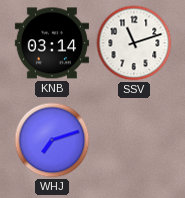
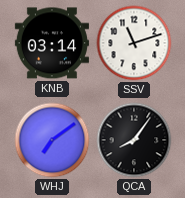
WHJ: 7:12 -> 7:09
QCA: none -> 8:06
